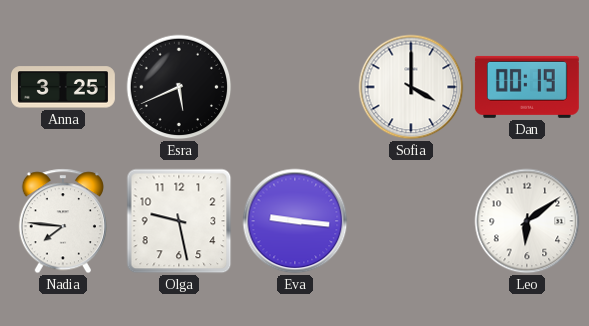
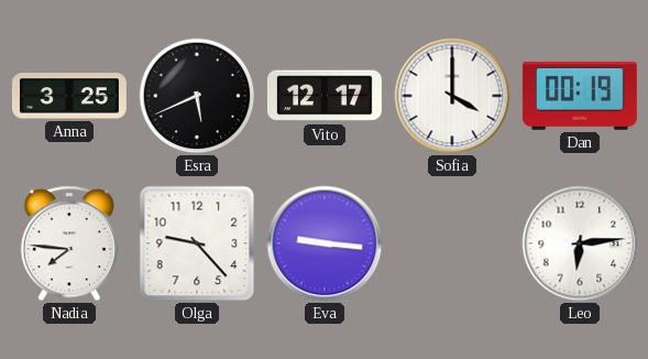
Vito: none -> 12:17
Olga: 9:28 -> 9:23
Leo: 6:09 -> 6:14
